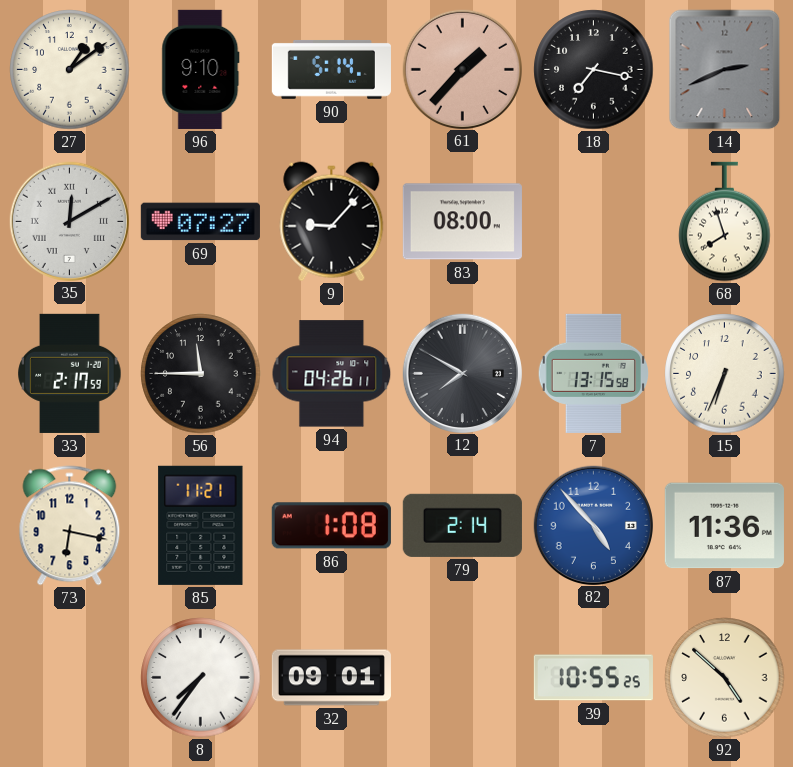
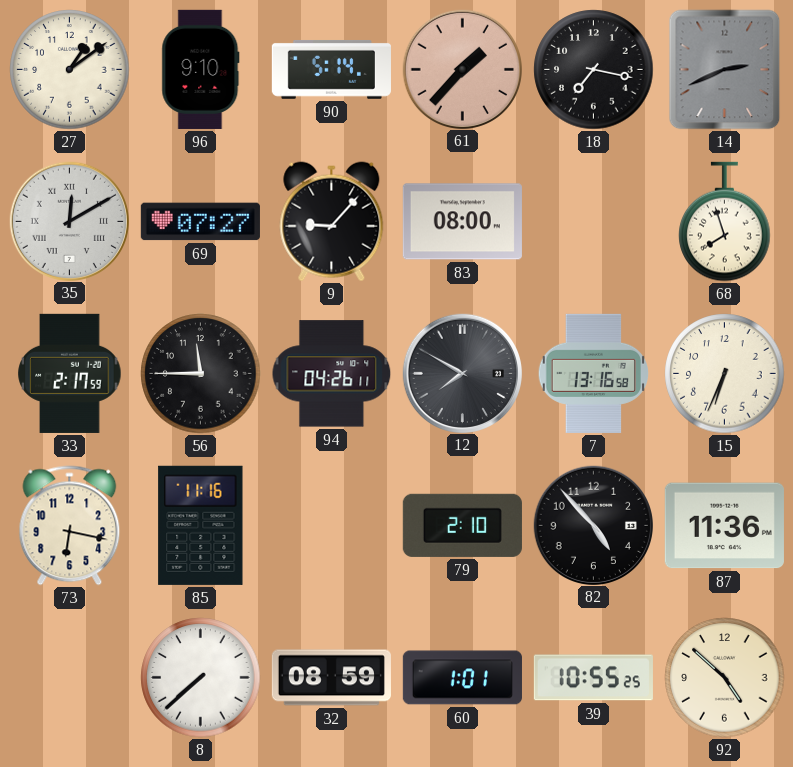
7: 13:15 -> 13:16
85: 11:21 -> 11:16
86: 1:08 -> none
79: 2:14 -> 2:10
82 dial: blue -> black
8: 7:36 -> 7:38
32: 09:01 -> 08:59
60: none -> 1:01
